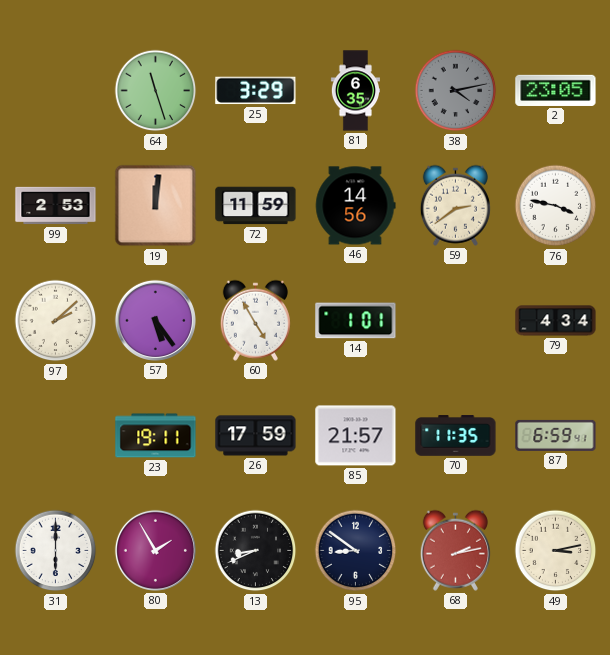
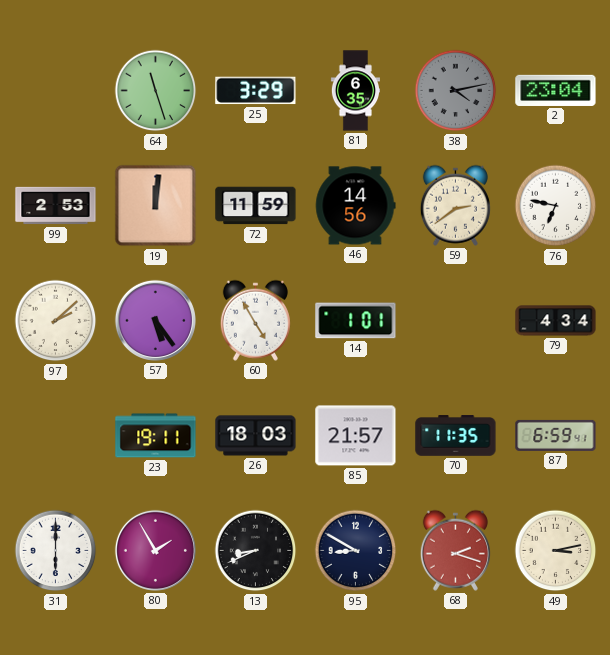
2: 23:05 -> 23:04
76: 3:47 -> 6:47
26: 17:59 -> 18:03
95: 8:51 -> 8:50
68: 2:13 -> 2:18
